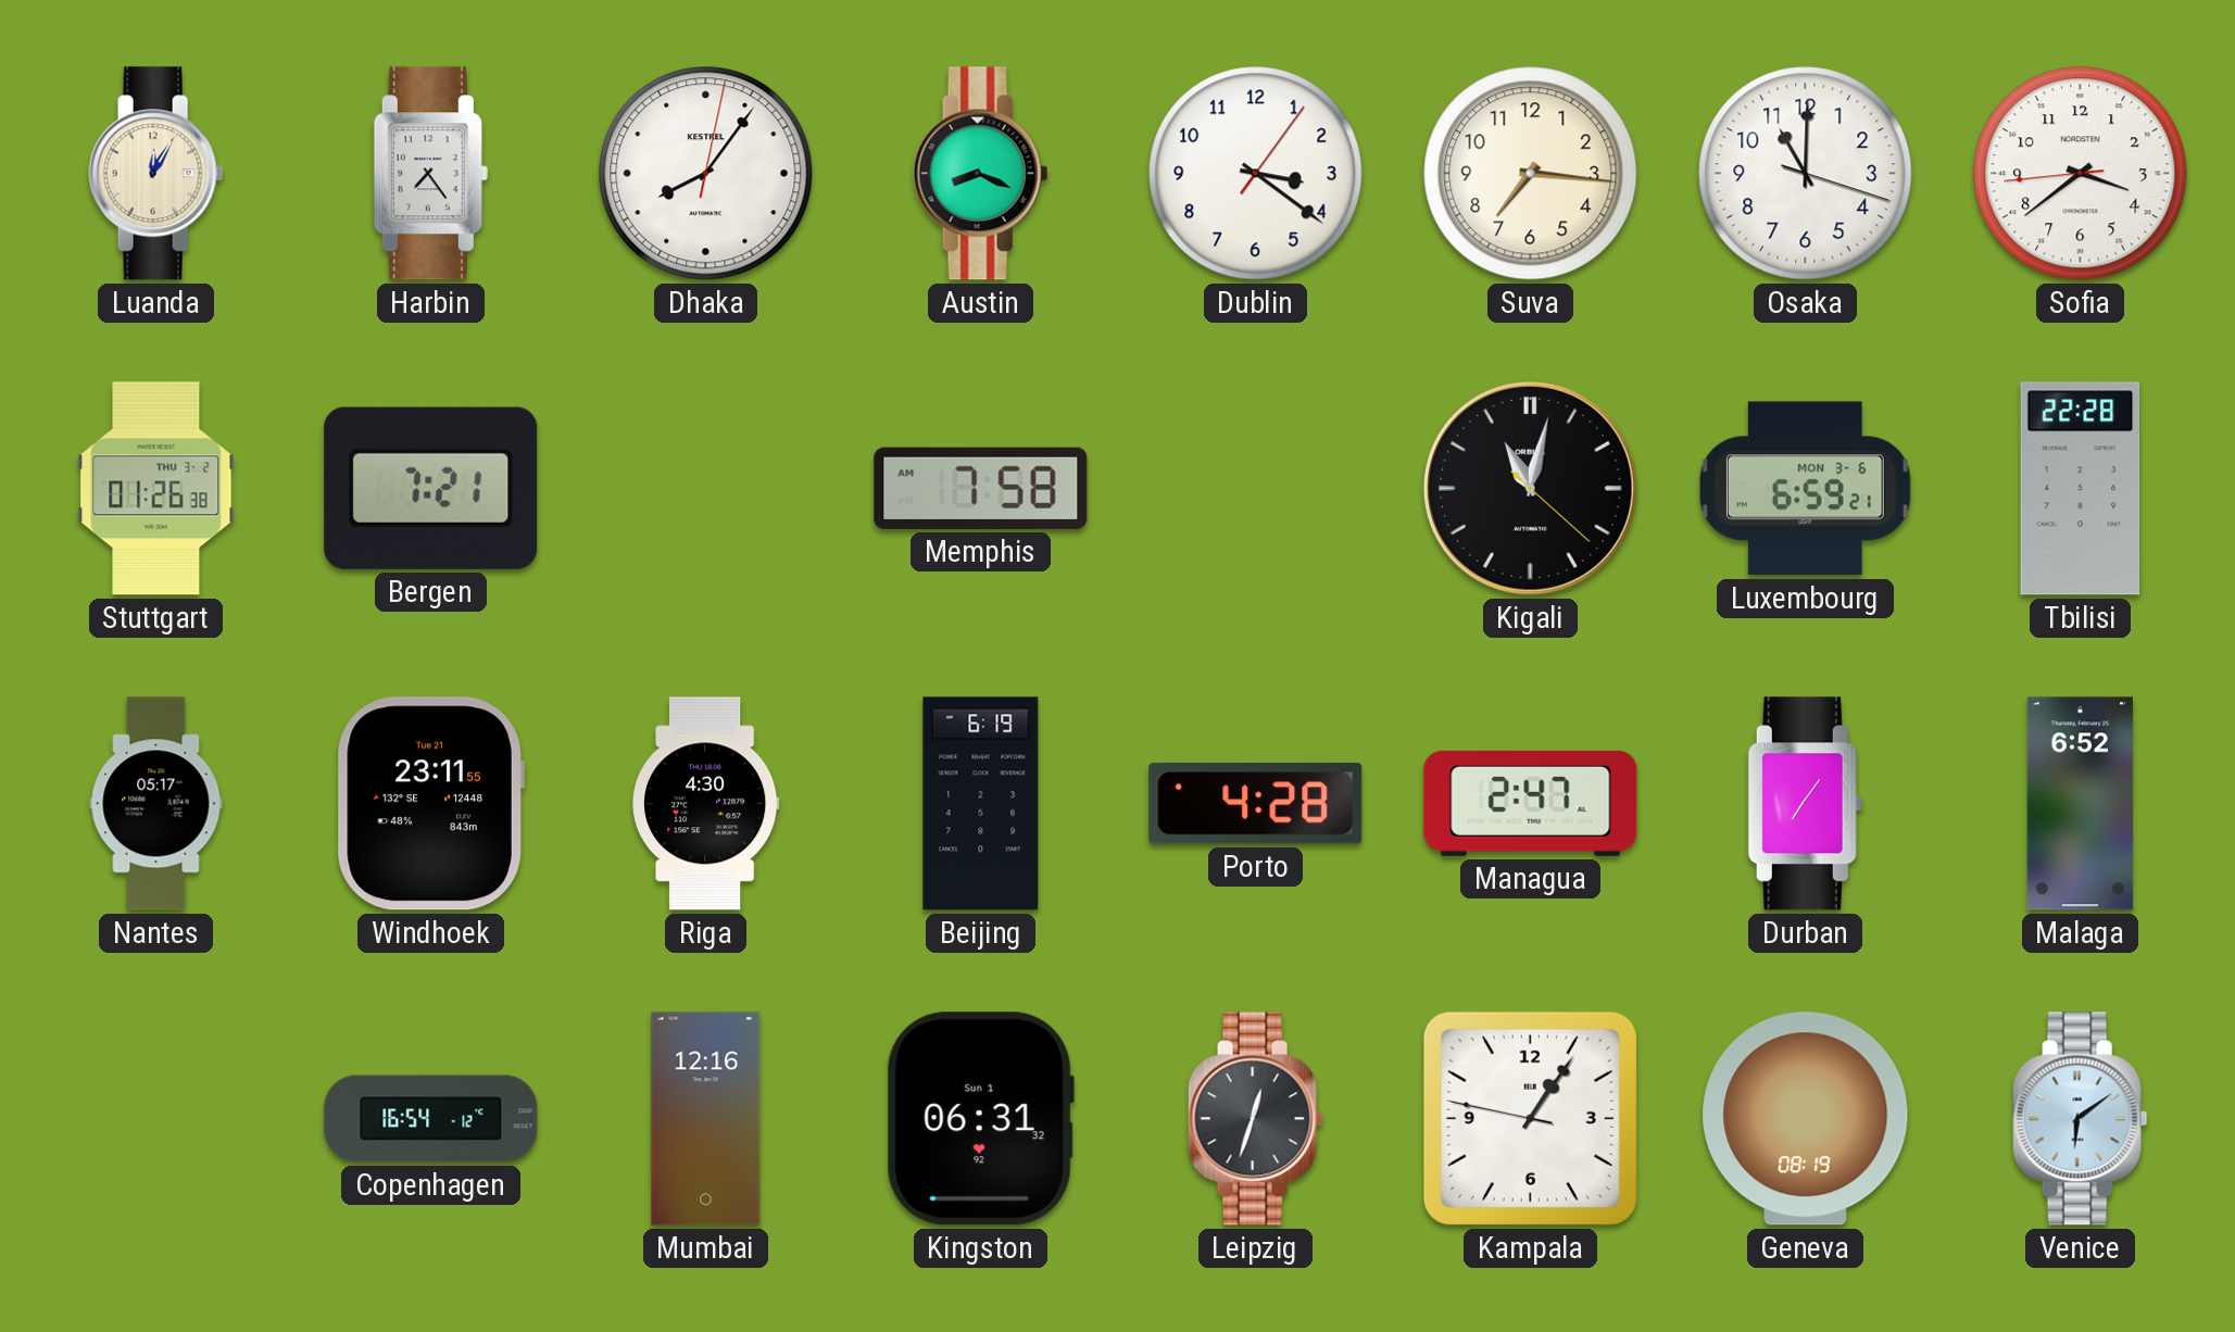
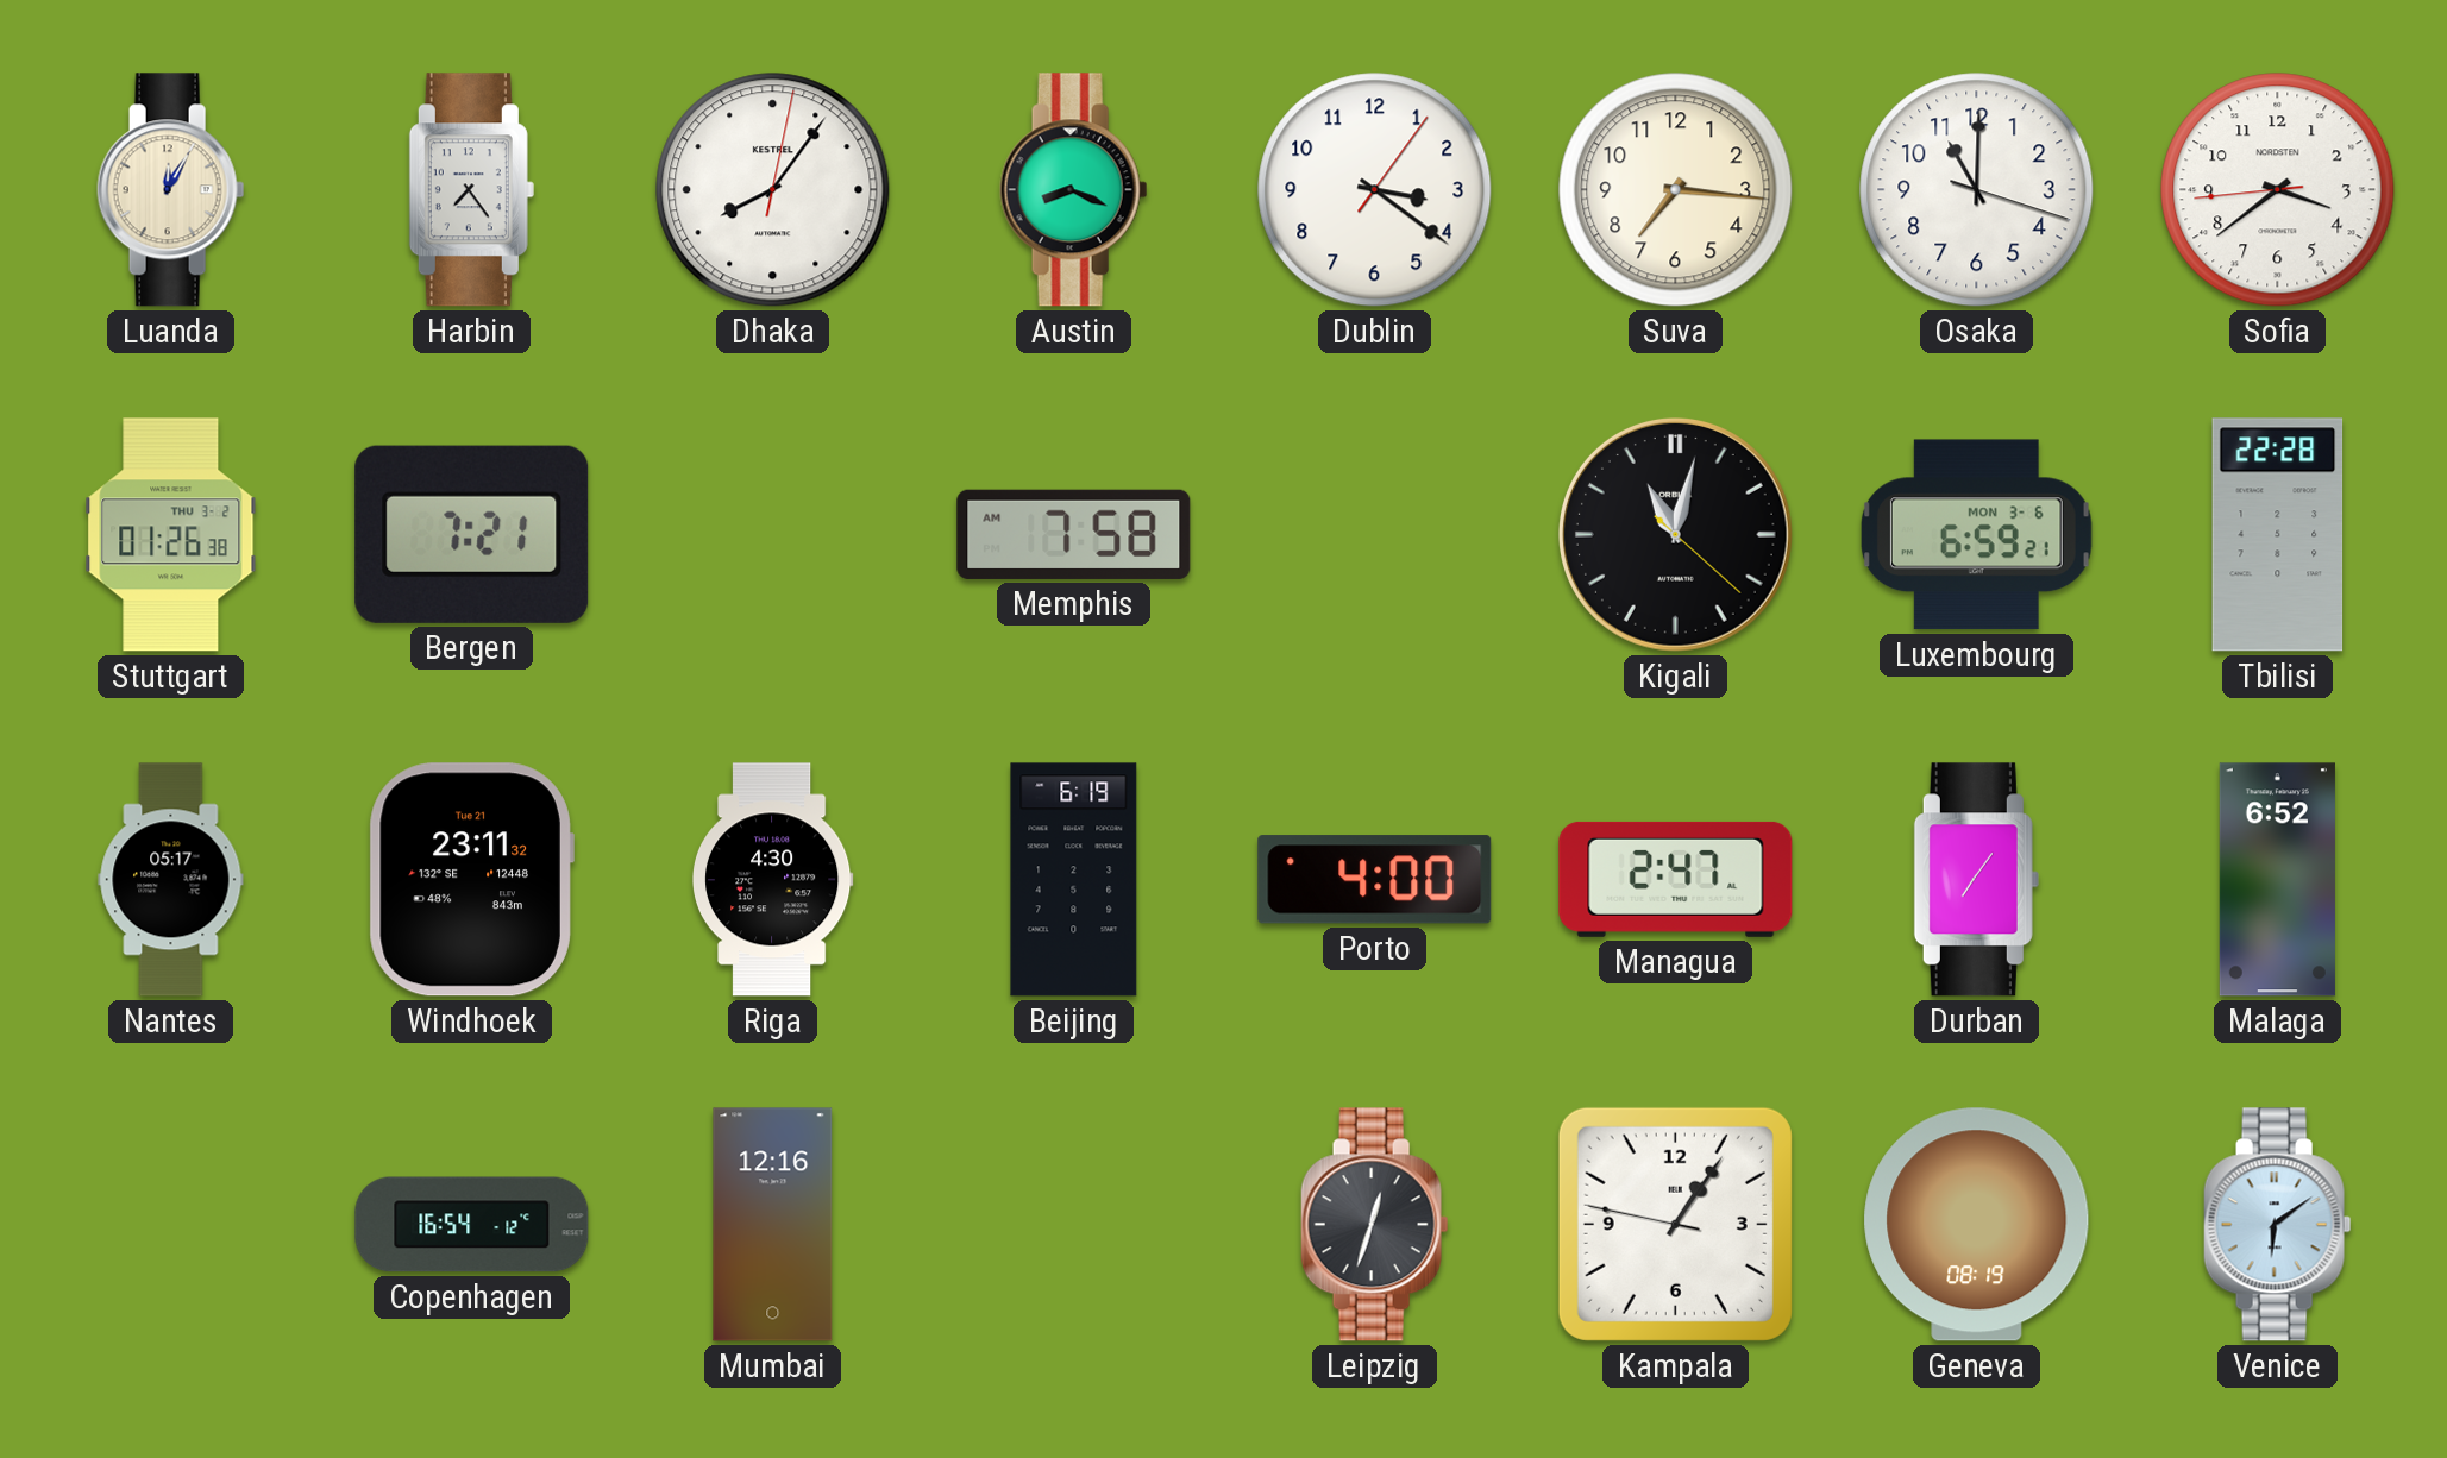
Windhoek: 23:11:55 -> 23:11:32
Porto: 4:28 -> 4:00
Kingston: 06:31 -> none
